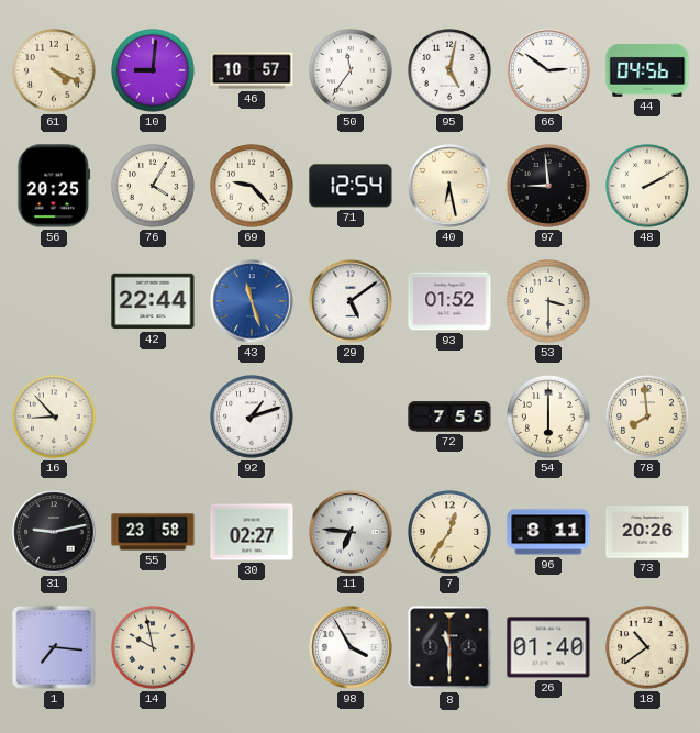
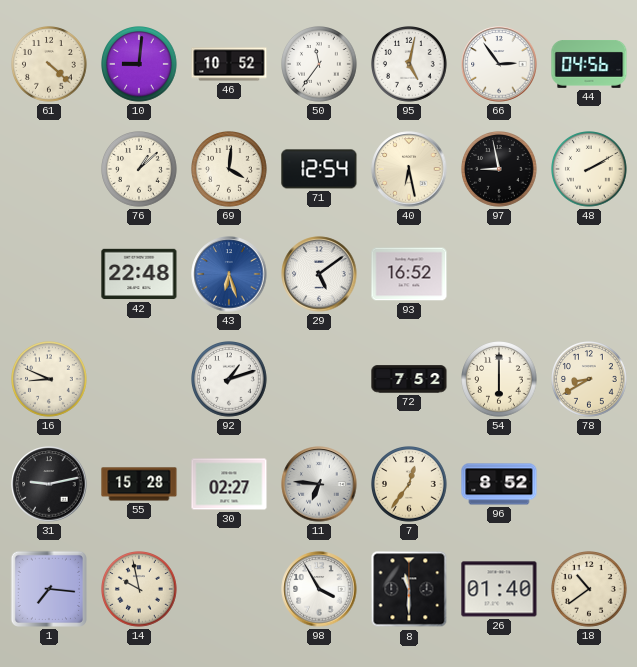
61: 4:19 -> 4:22
46: 10:57 -> 10:52
66: 2:51 -> 2:54
56: 20:25 -> none
76: 4:05 -> 1:08
69: 9:23 -> 4:01
97: 8:59 -> 8:58
42: 22:44 -> 22:48
43: 11:27 -> 6:27
93: 01:52 -> 16:52
53: 3:30 -> none
16: 8:53 -> 8:49
72: 7:55 -> 7:52
78: 7:59 -> 8:40
55: 23:58 -> 15:28
96: 8:11 -> 8:52
73: 20:26 -> none
